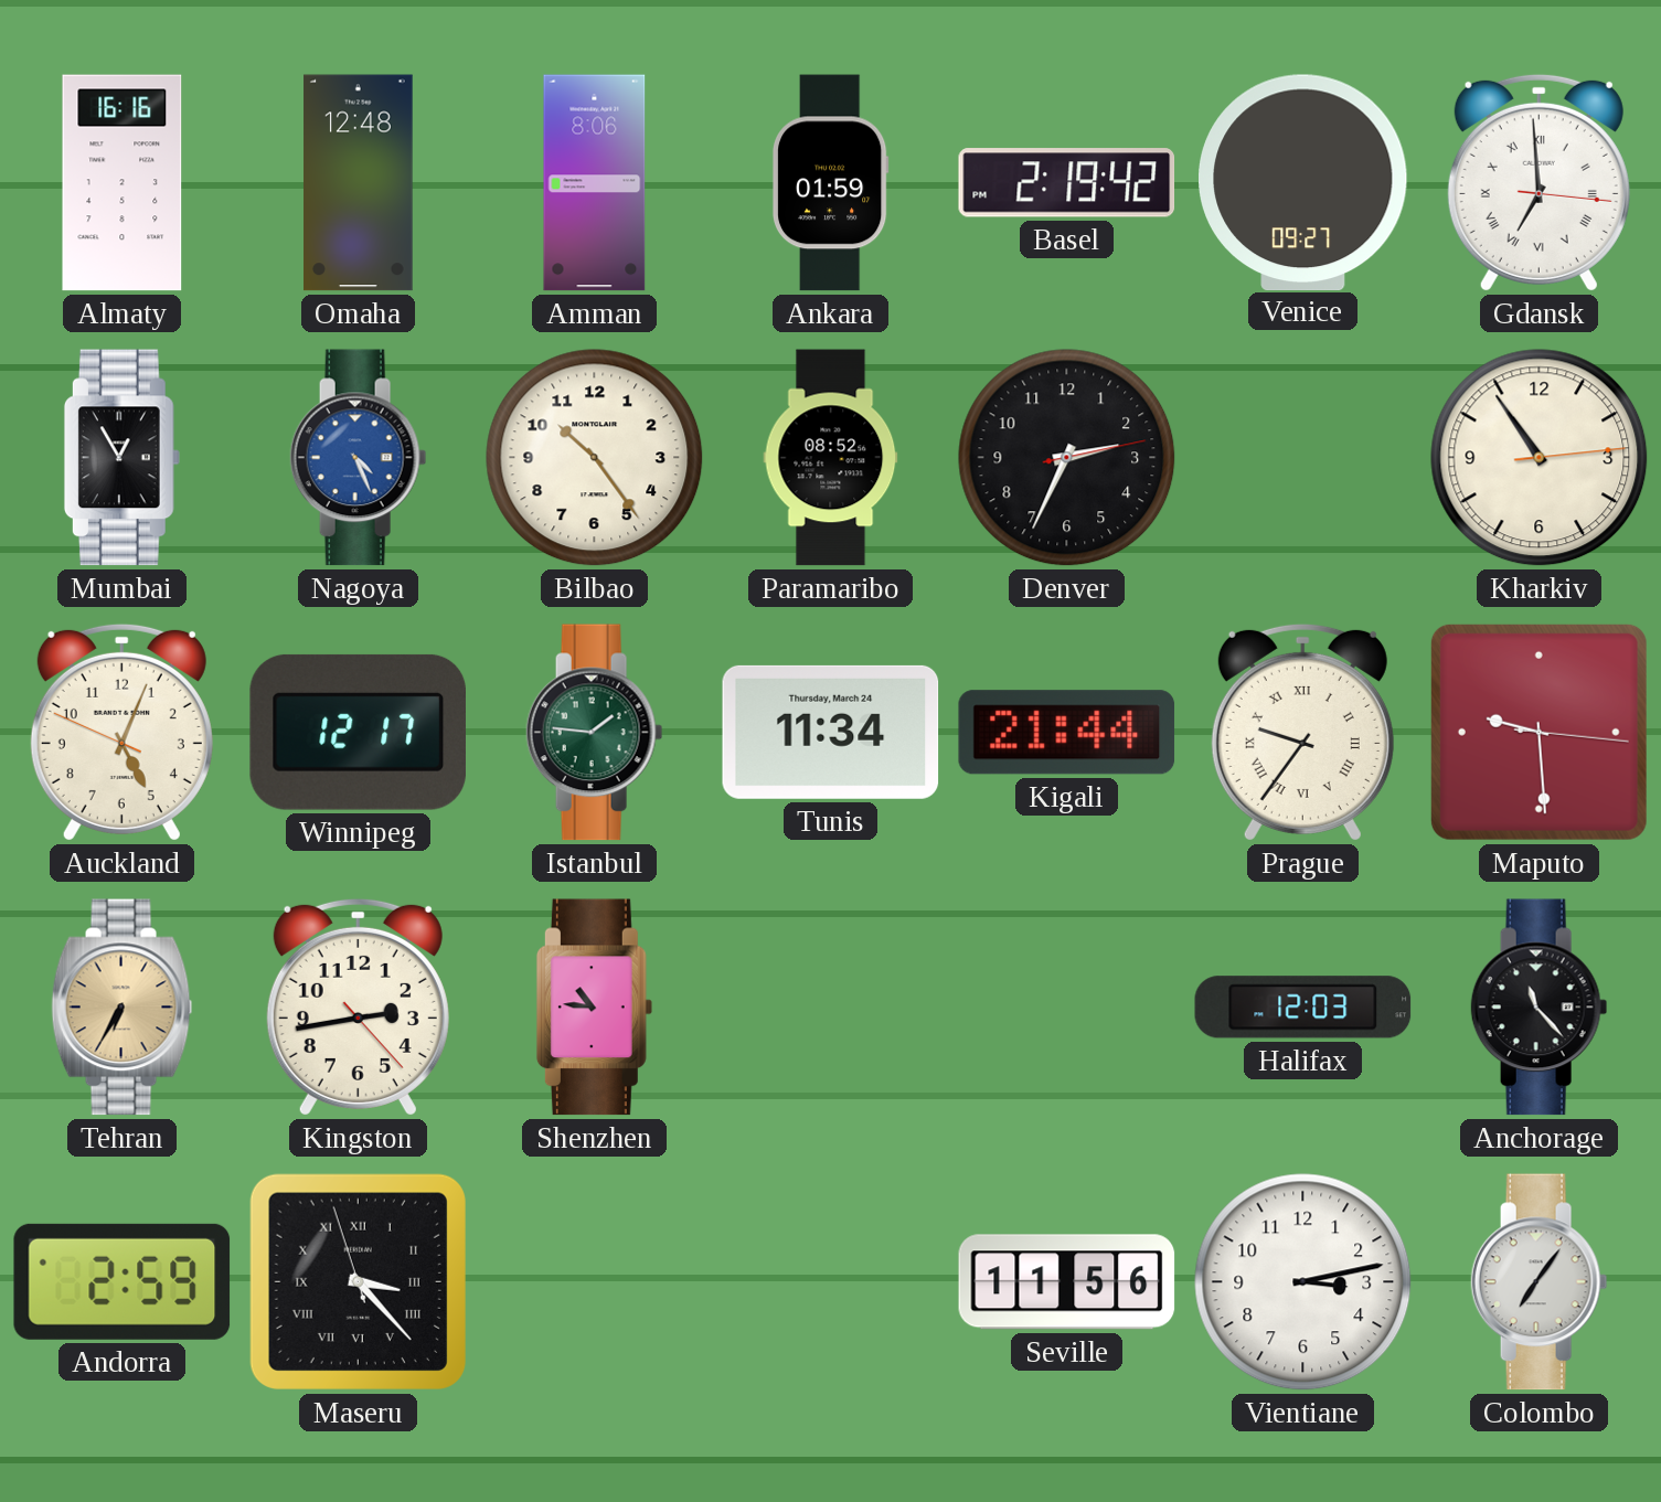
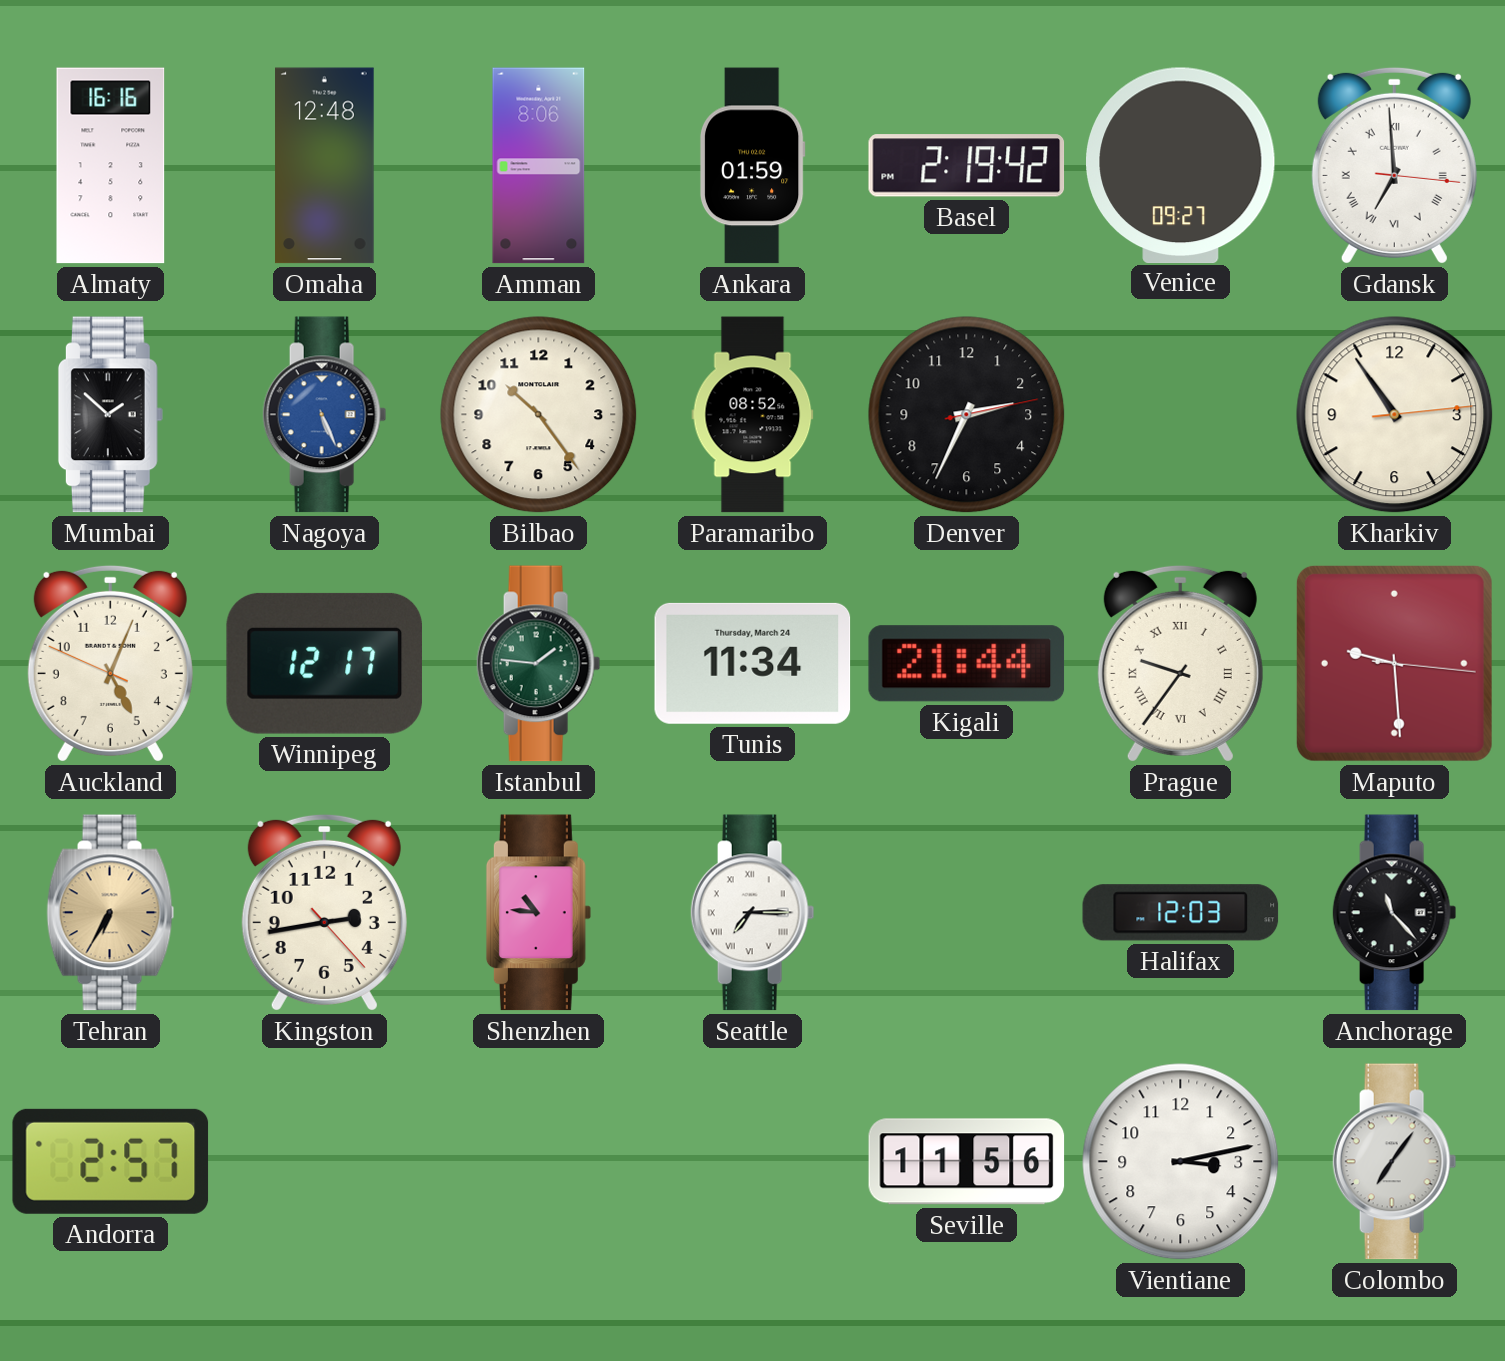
Mumbai: 12:55 -> 1:52
Nagoya: 4:26 -> 5:26
Seattle: none -> 7:15
Andorra: 2:59 -> 2:57
Maseru: 3:22 -> none
